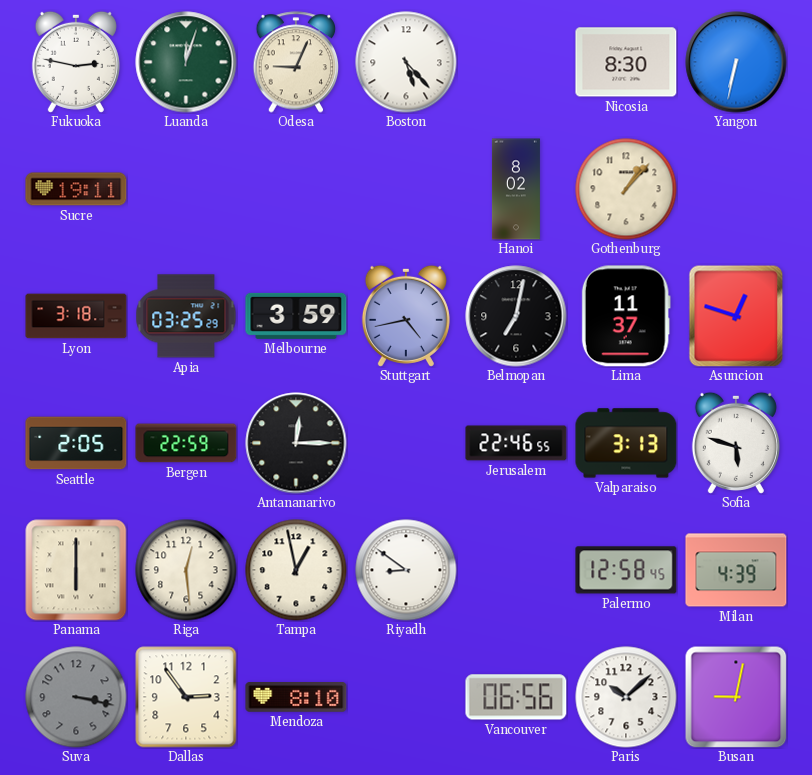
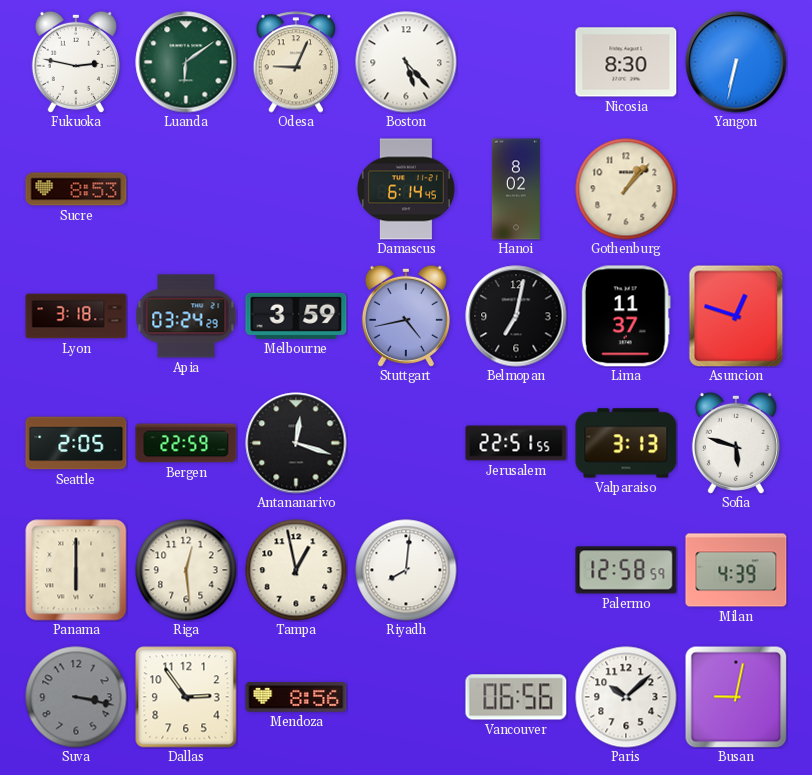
Luanda: 12:03 -> 6:09
Sucre: 19:11 -> 8:53
Damascus: none -> 6:14
Apia: 03:25 -> 03:24
Antananarivo: 12:15 -> 12:18
Jerusalem: 22:46 -> 22:51
Riyadh: 8:51 -> 8:01
Palermo: 12:58:45 -> 12:58:59
Mendoza: 8:10 -> 8:56
